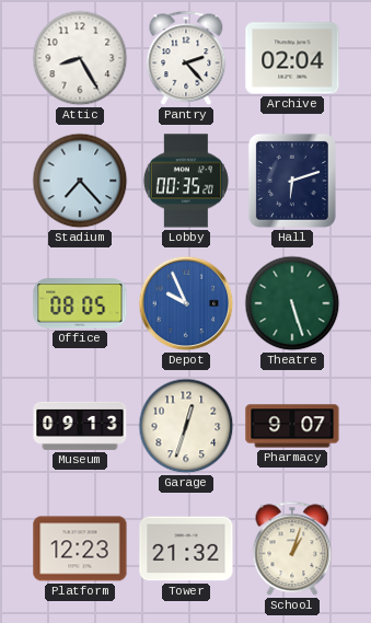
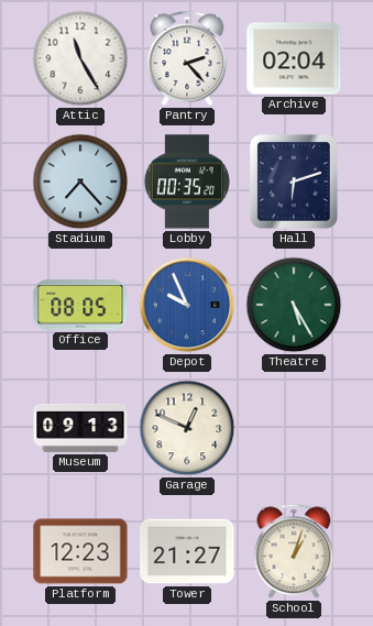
Attic: 8:25 -> 11:25
Theatre: 5:27 -> 5:25
Garage: 12:33 -> 12:49
Pharmacy: 9:07 -> none
Tower: 21:32 -> 21:27
